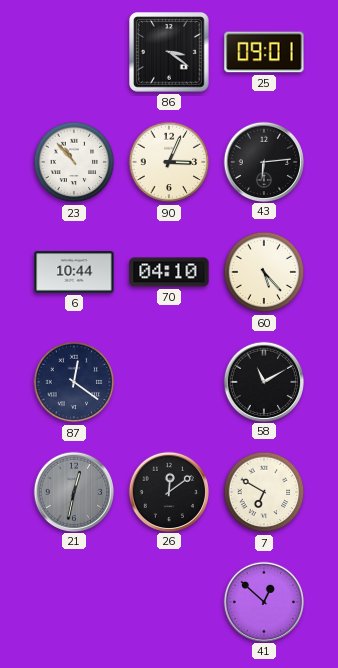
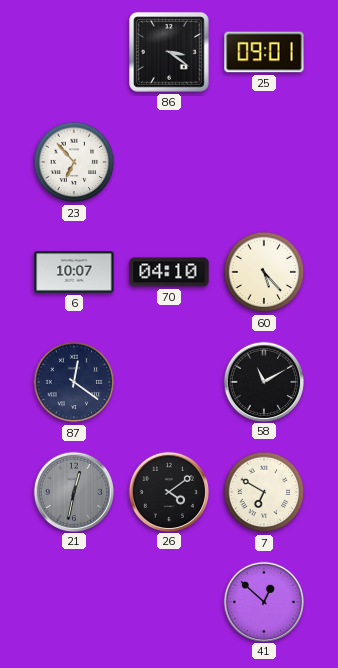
23: 10:53 -> 6:53
90: 3:04 -> none
43: 6:14 -> none
6: 10:44 -> 10:07
26: 12:09 -> 4:09
